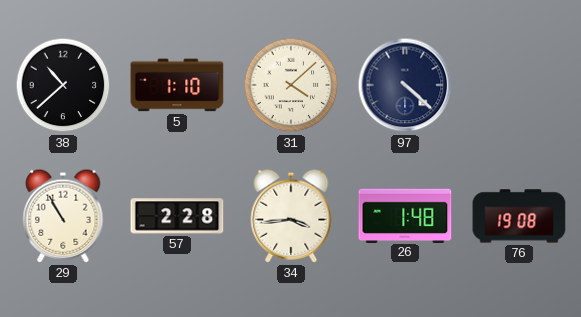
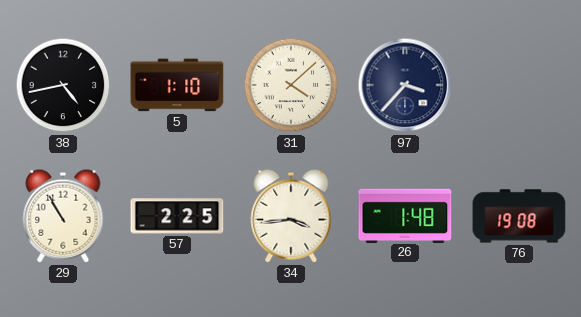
38: 10:38 -> 4:43
97: 4:22 -> 3:37
57: 2:28 -> 2:25
